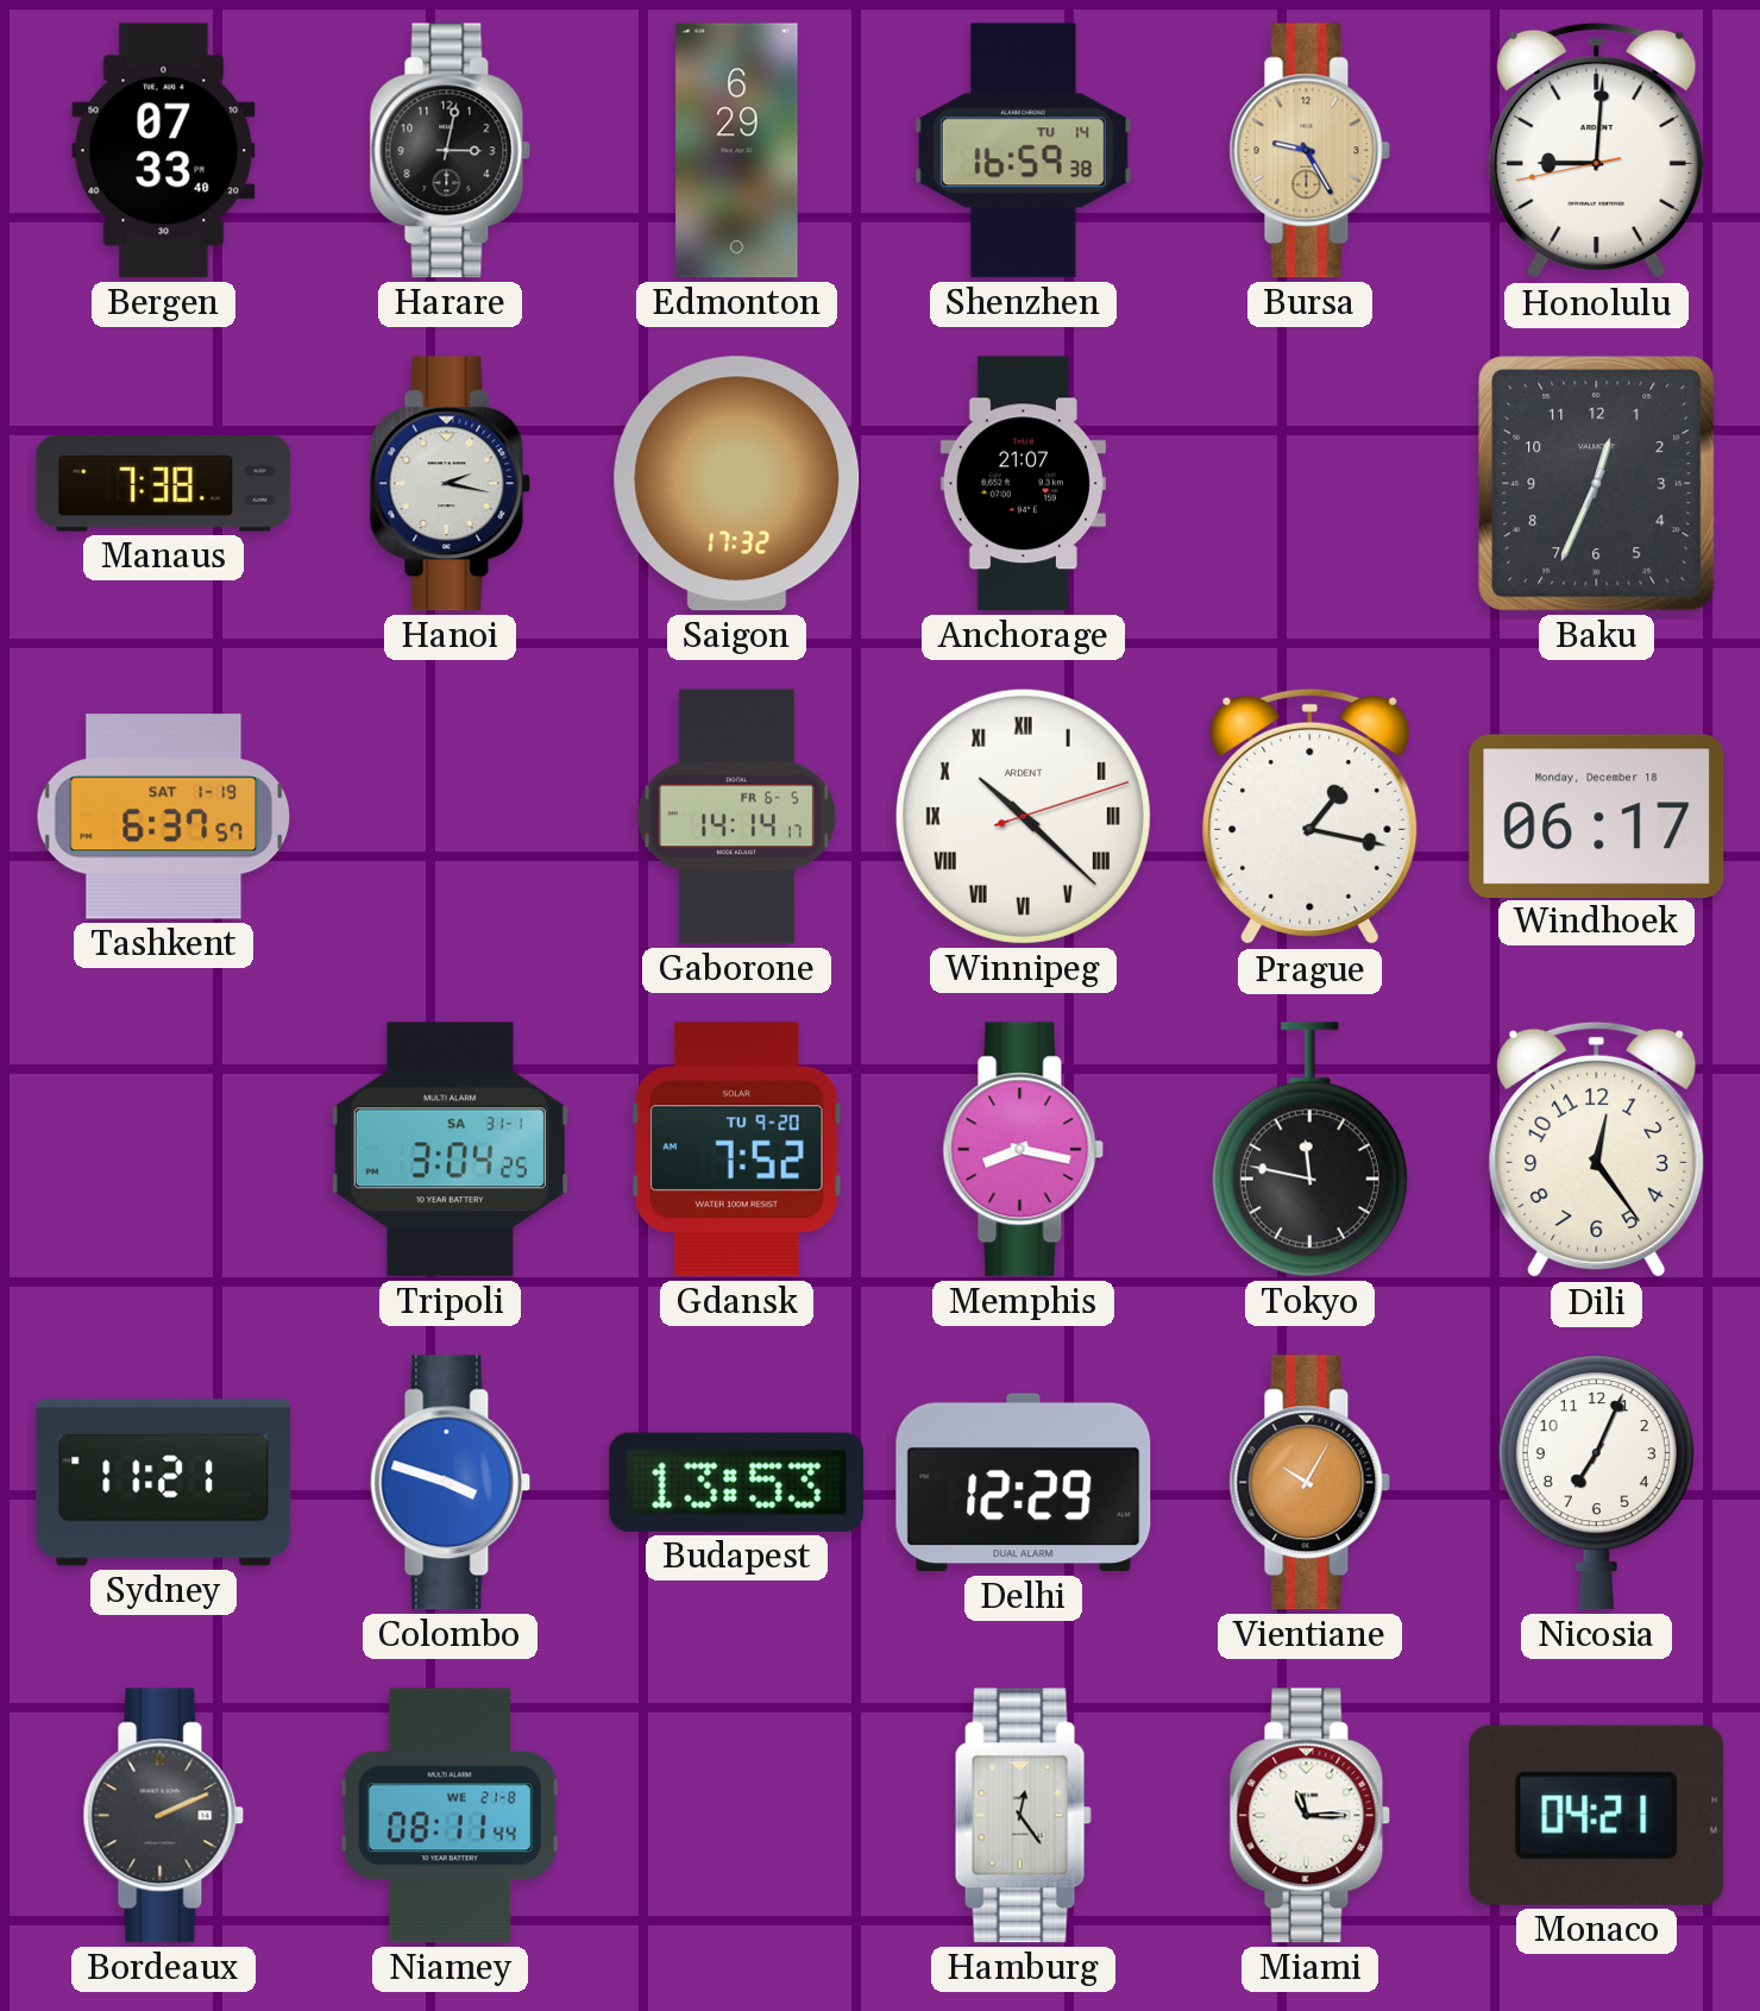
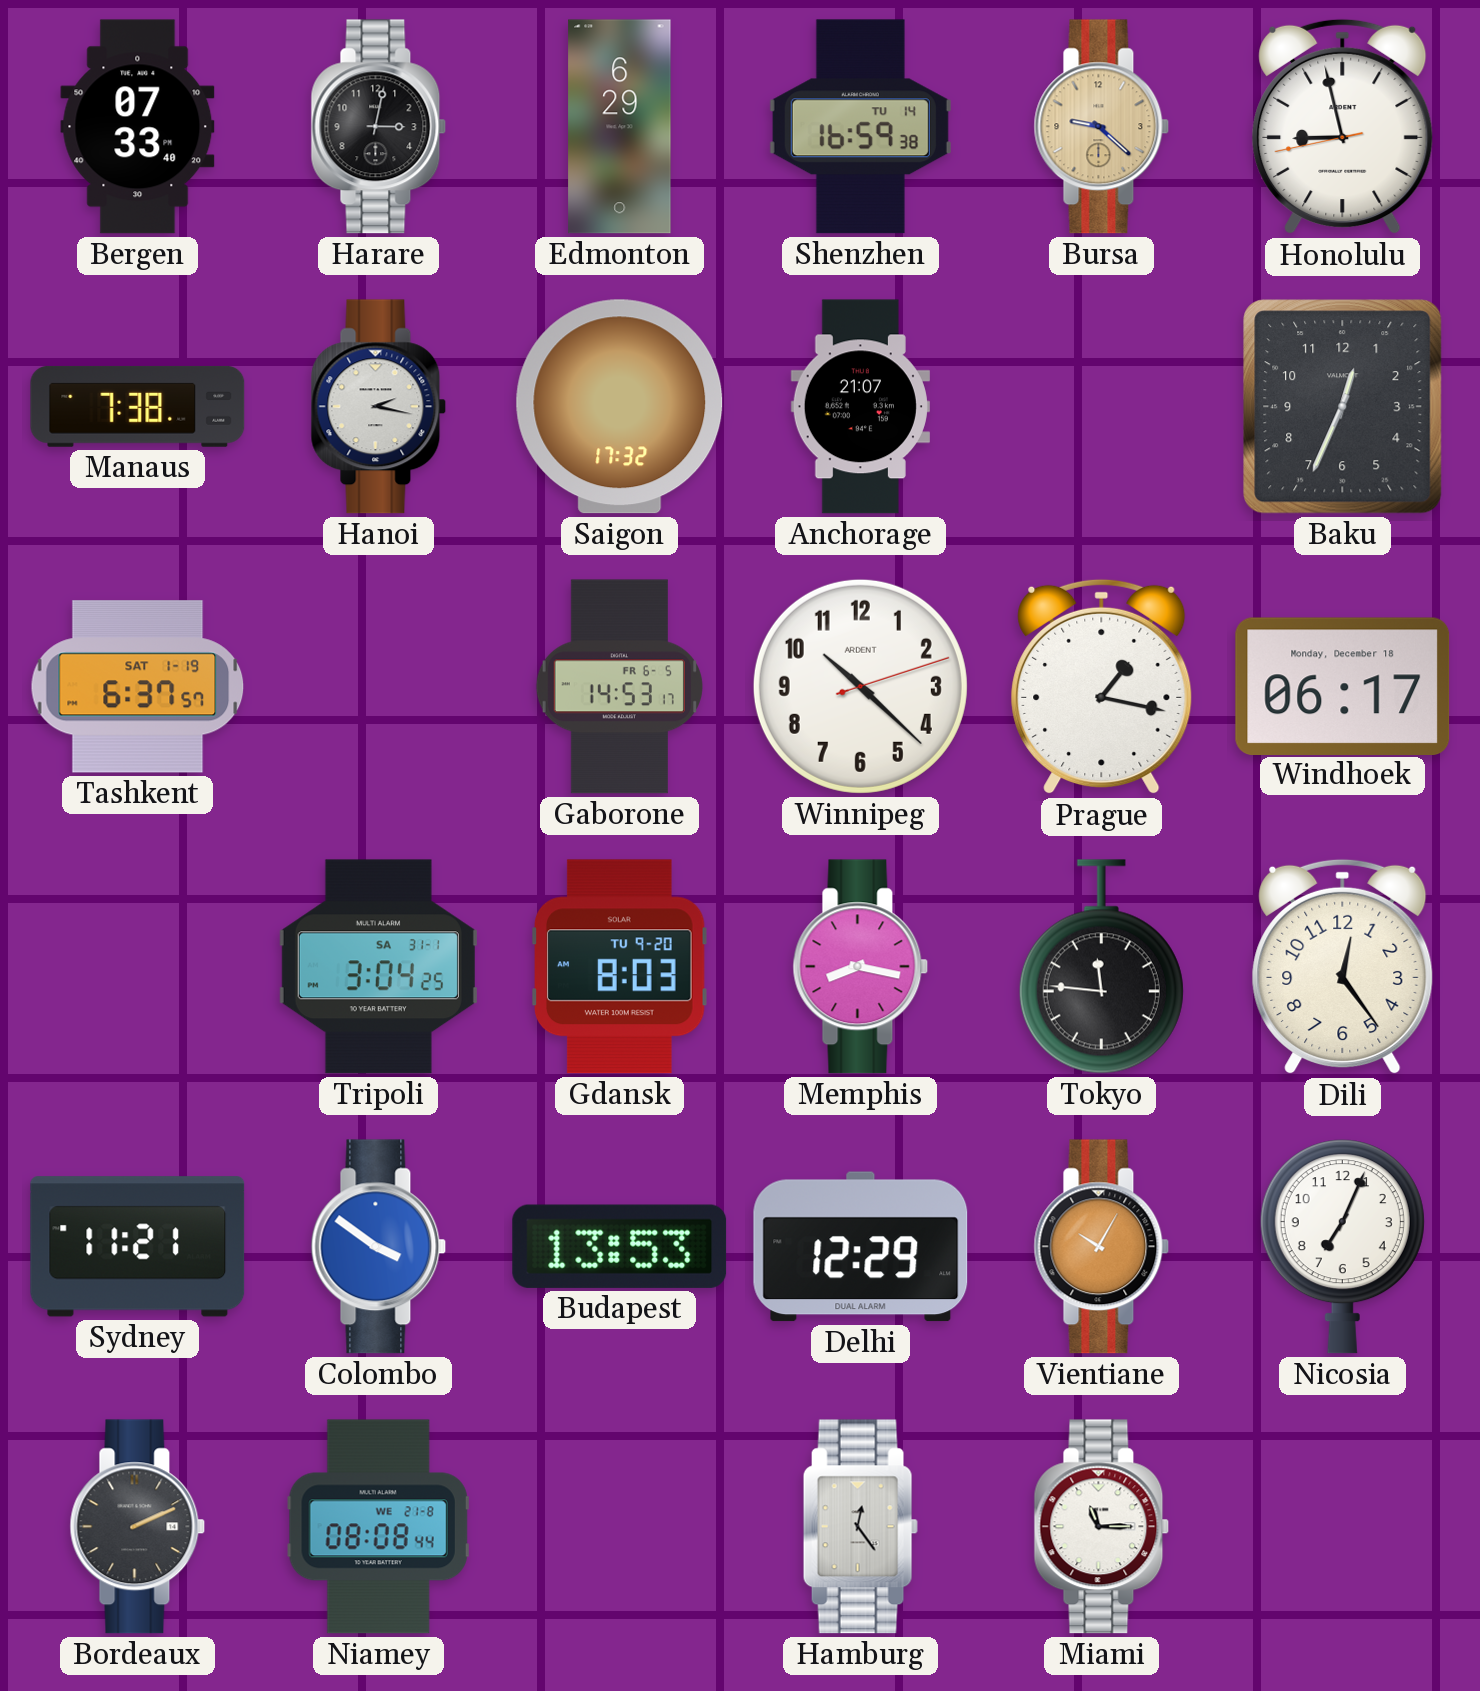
Bursa: 9:25 -> 9:22
Honolulu: 9:00 -> 8:57
Gaborone: 14:14 -> 14:53
Winnipeg numerals: Roman -> Arabic
Gdansk: 7:52 -> 8:03
Tokyo: 11:47 -> 11:46
Colombo: 3:48 -> 3:51
Niamey: 08:11 -> 08:08
Monaco: 04:21 -> none
